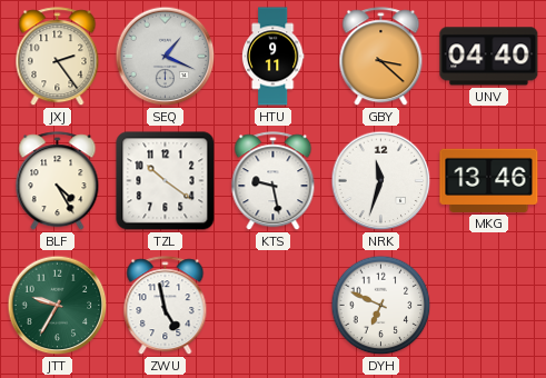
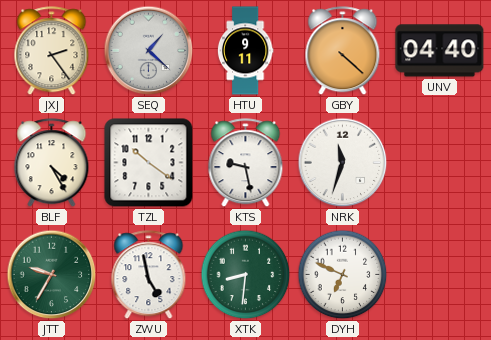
SEQ: 1:19 -> 1:22
GBY: 3:22 -> 4:22
MKG: 13:46 -> none
XTK: none -> 8:31
